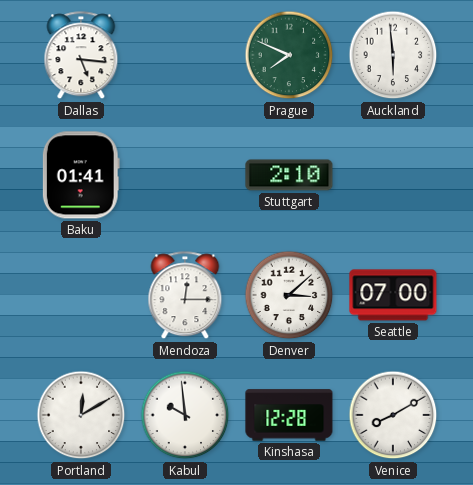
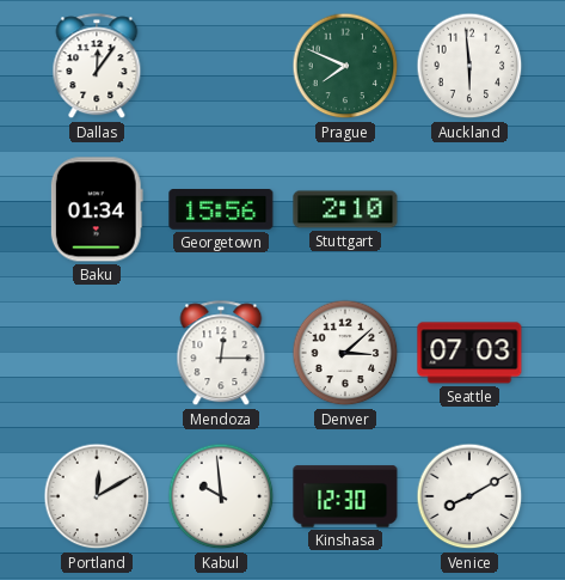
Dallas: 5:16 -> 12:06
Baku: 01:41 -> 01:34
Georgetown: none -> 15:56
Seattle: 07:00 -> 07:03
Kinshasa: 12:28 -> 12:30
